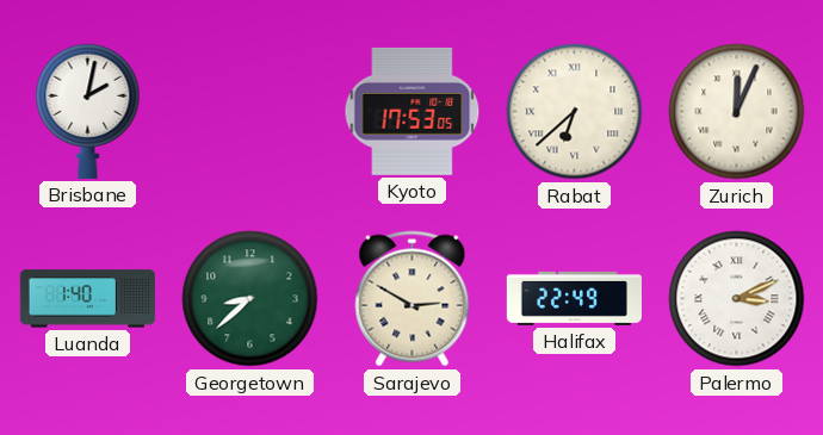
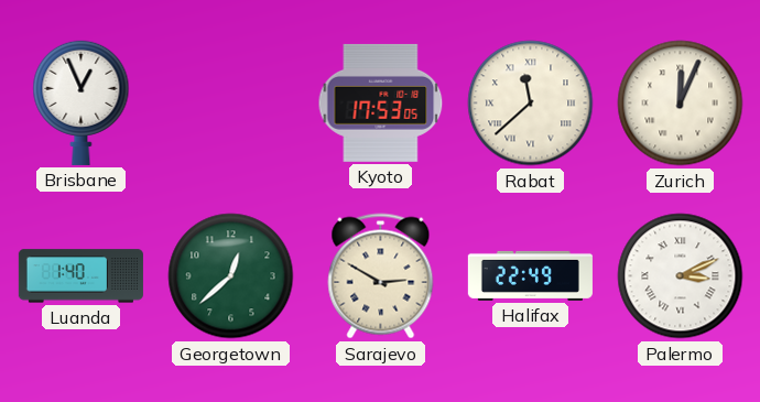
Brisbane: 2:02 -> 12:56
Rabat: 6:38 -> 11:38
Georgetown: 8:38 -> 12:38
